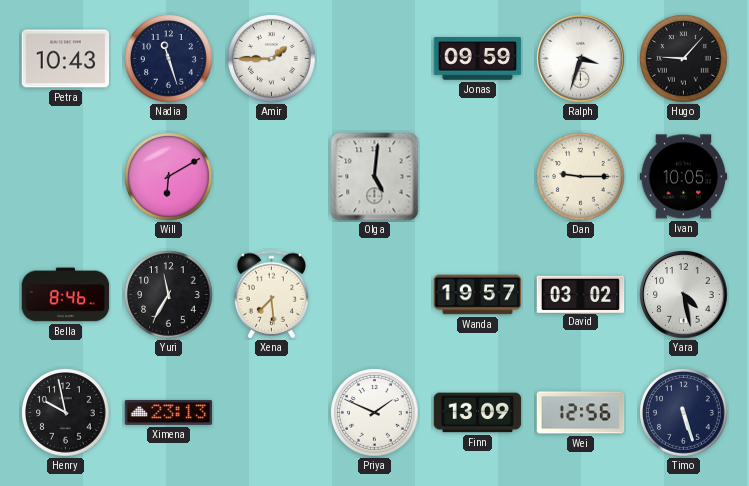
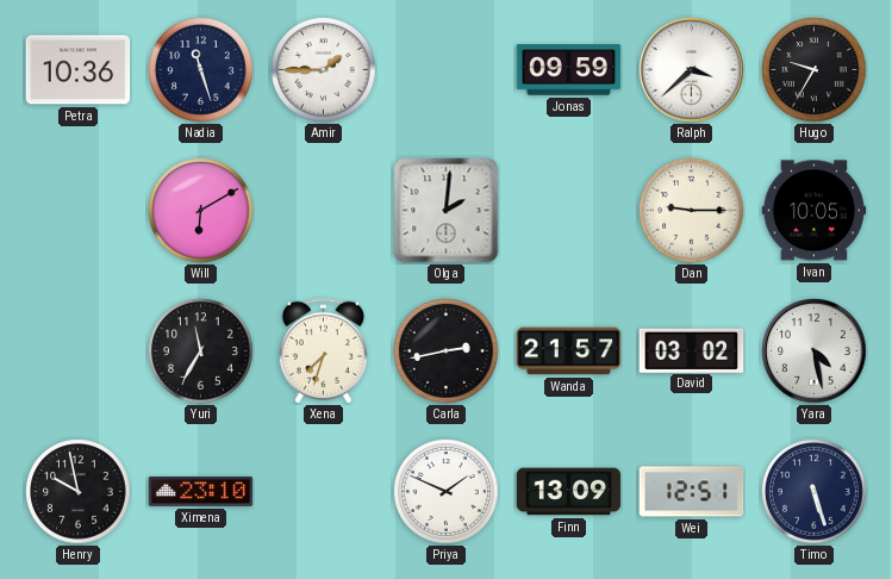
Petra: 10:43 -> 10:36
Ralph: 3:33 -> 3:38
Hugo: 9:07 -> 9:35
Olga: 5:01 -> 2:01
Bella: 8:46 -> none
Xena: 7:29 -> 7:33
Carla: none -> 2:43
Wanda: 19:57 -> 21:57
Ximena: 23:13 -> 23:10
Wei: 12:56 -> 12:51
